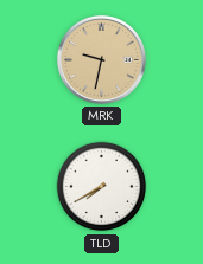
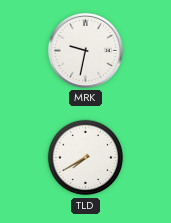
MRK dial: champagne -> white
